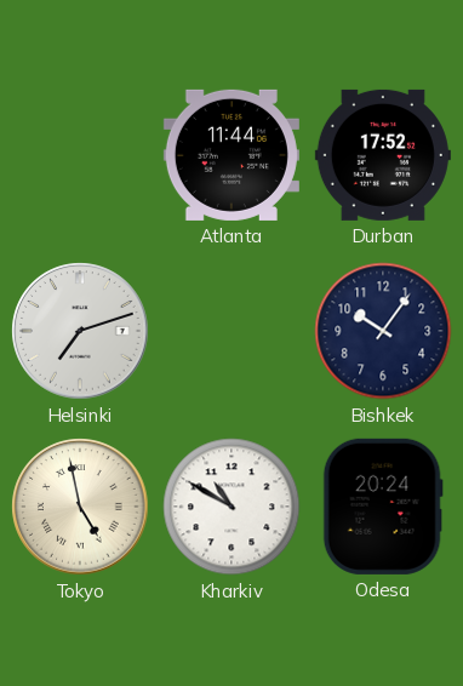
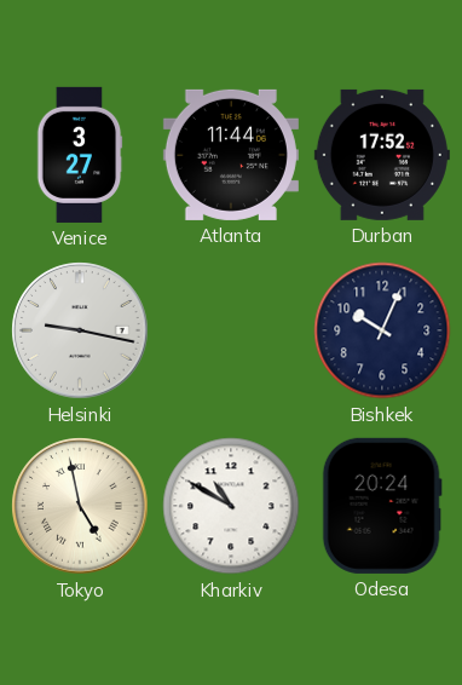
Venice: none -> 3:27
Helsinki: 7:12 -> 9:17
Bishkek: 10:06 -> 10:04
